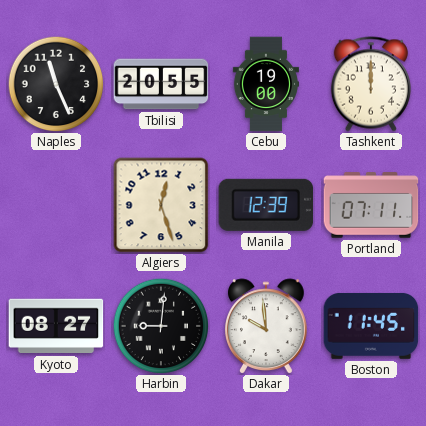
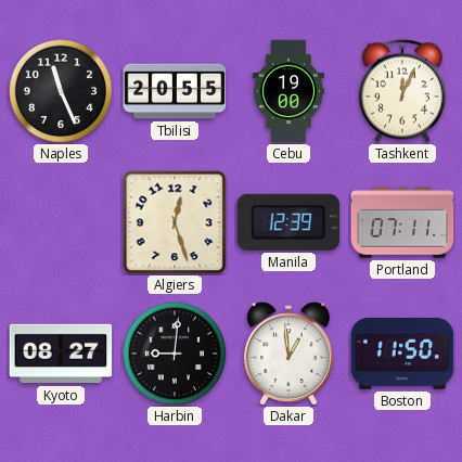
Tashkent: 12:00 -> 12:04
Dakar: 9:59 -> 12:59
Boston: 11:45 -> 11:50
